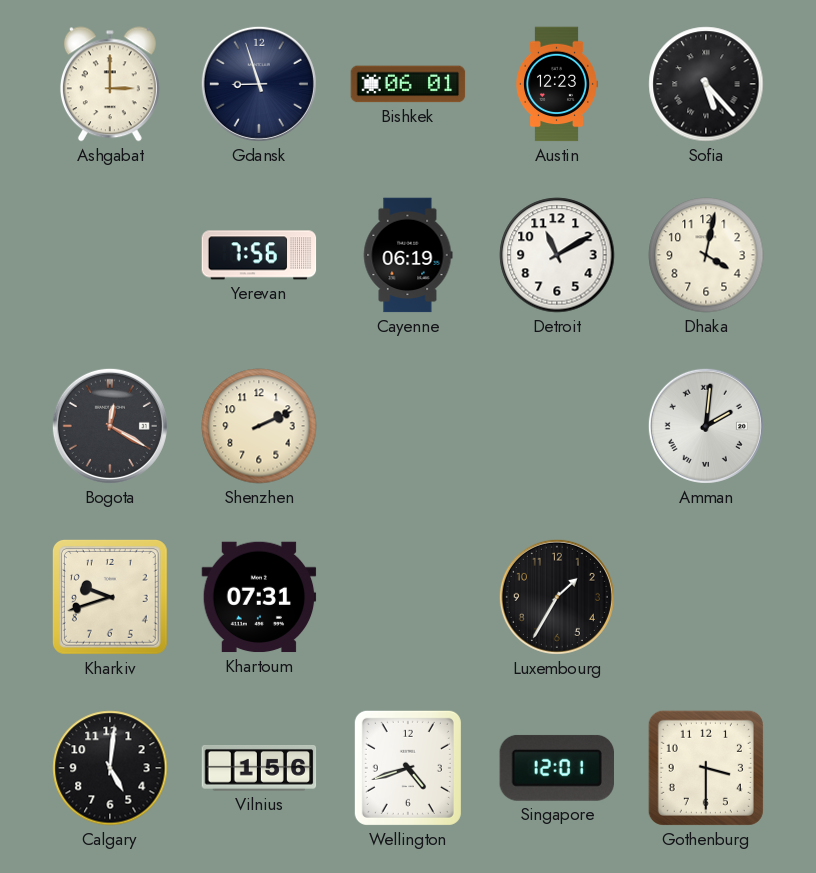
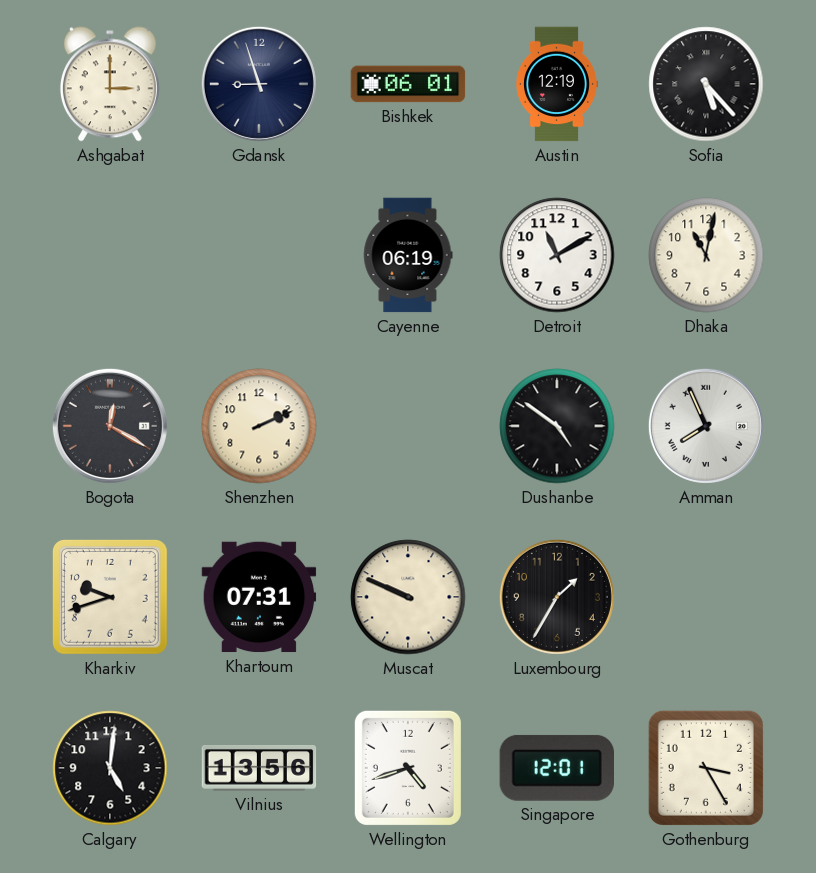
Austin: 12:23 -> 12:19
Yerevan: 7:56 -> none
Dhaka: 4:02 -> 11:02
Dushanbe: none -> 4:51
Amman: 2:01 -> 7:56
Muscat: none -> 9:49
Vilnius: 1:56 -> 13:56
Gothenburg: 3:30 -> 3:25
